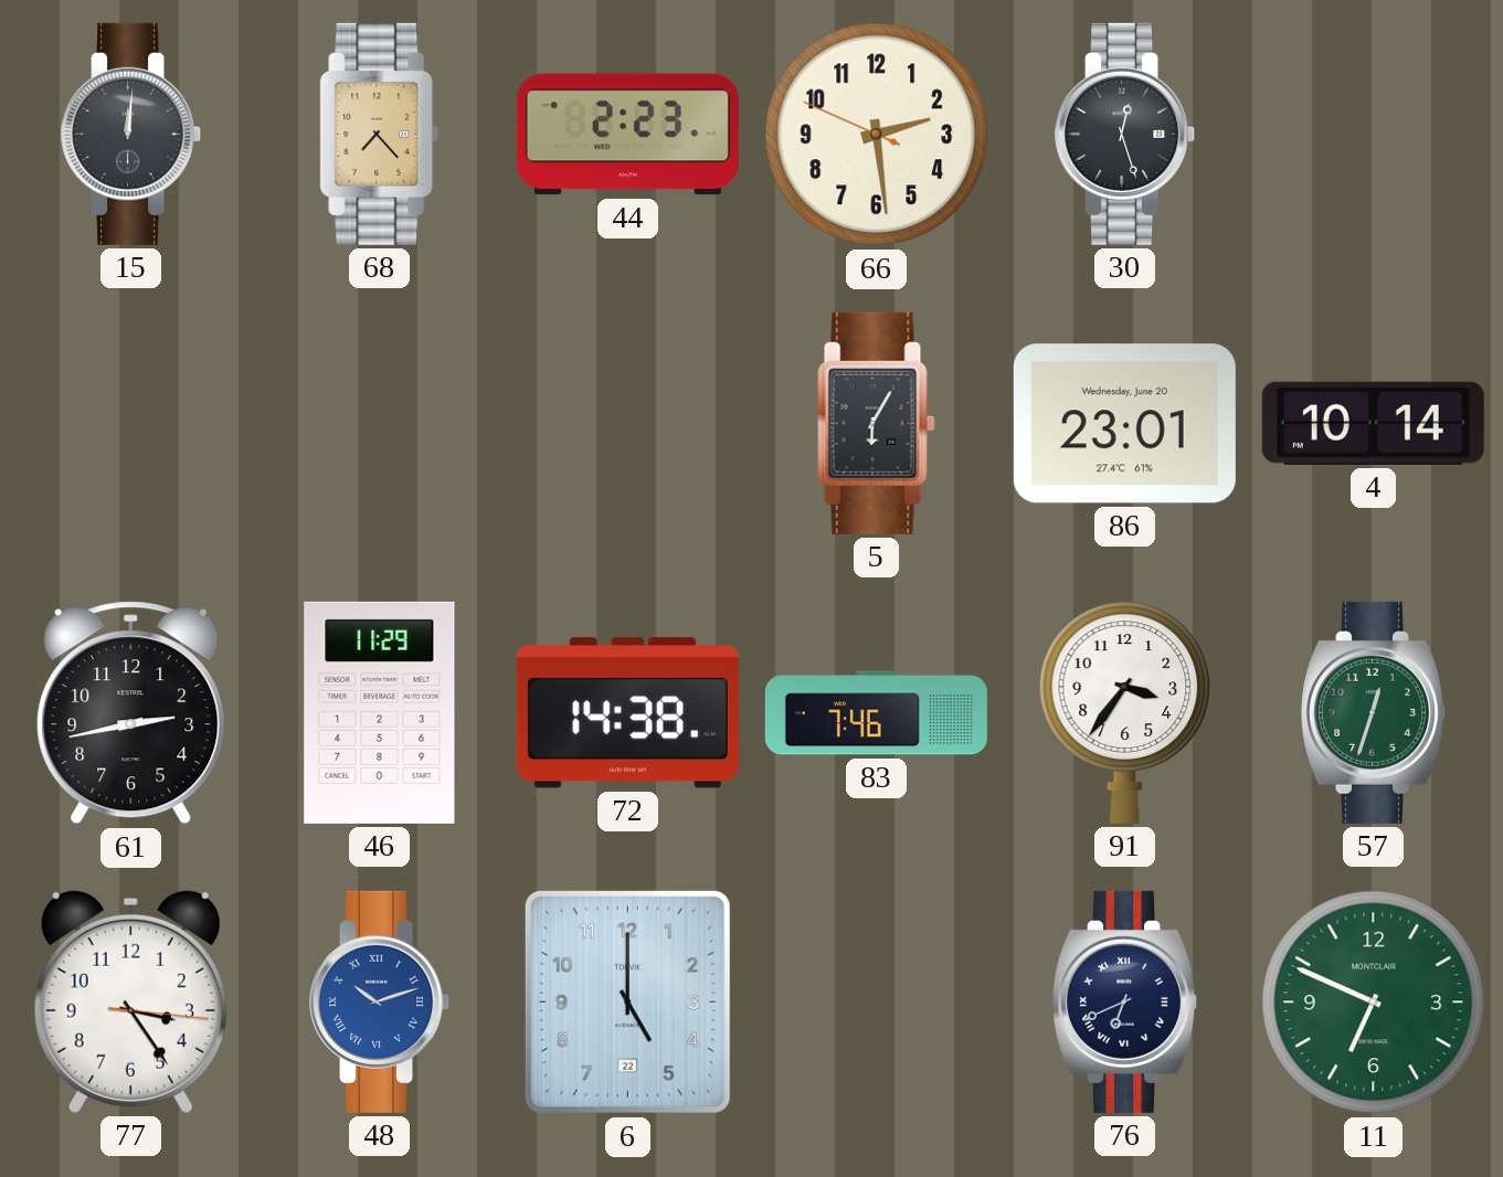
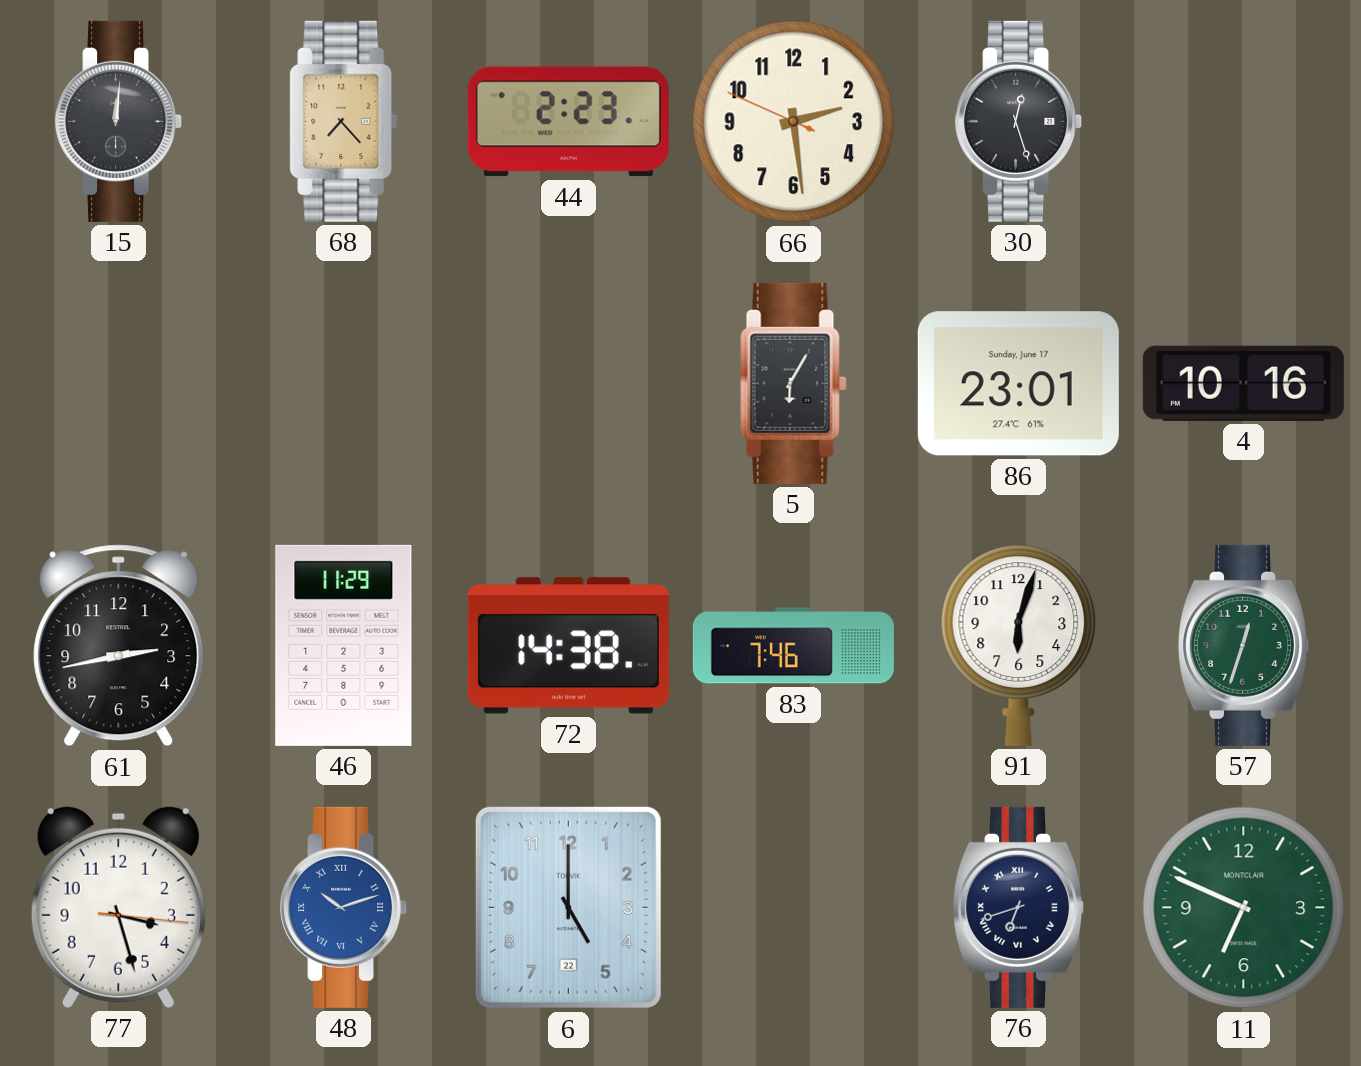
86 date: Wednesday, June 20 -> Sunday, June 17
4: 10:14 -> 10:16
91: 3:36 -> 6:03
77: 3:24 -> 3:27
76: 6:41 -> 6:42
